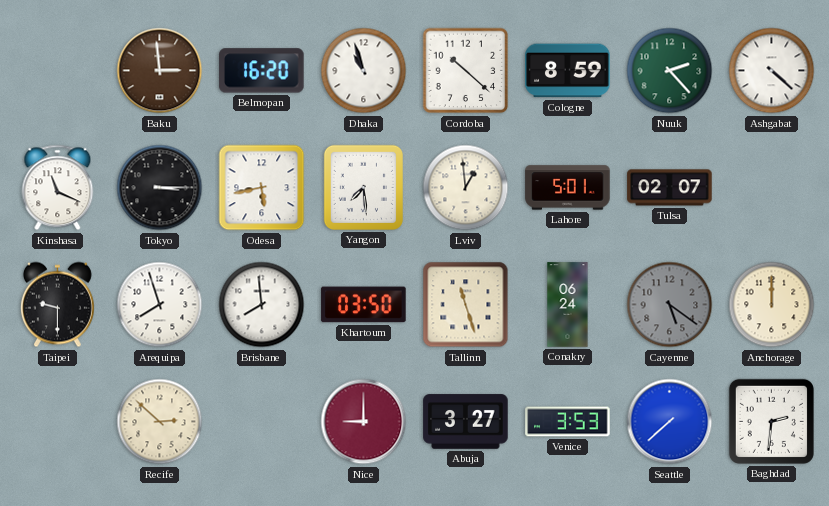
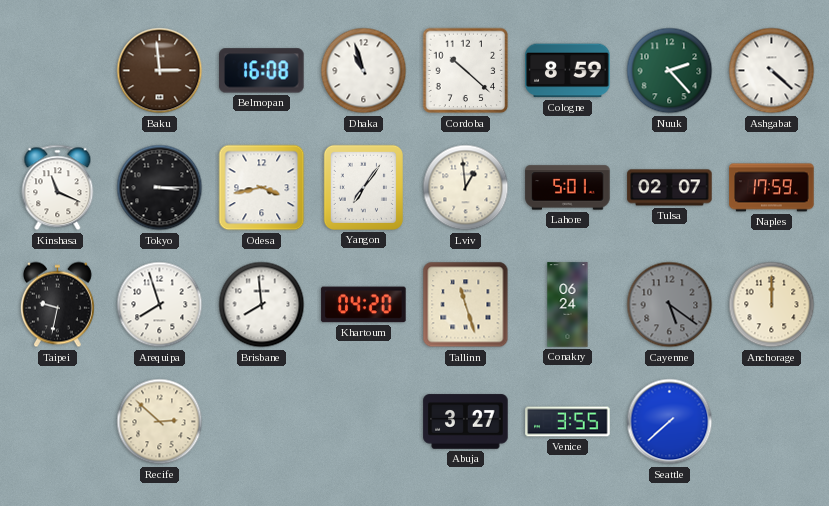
Belmopan: 16:20 -> 16:08
Odesa: 5:43 -> 3:43
Yangon: 7:29 -> 7:06
Naples: none -> 17:59
Taipei: 9:30 -> 9:32
Khartoum: 03:50 -> 04:20
Nice: 9:00 -> none
Venice: 3:53 -> 3:55
Baghdad: 2:31 -> none
